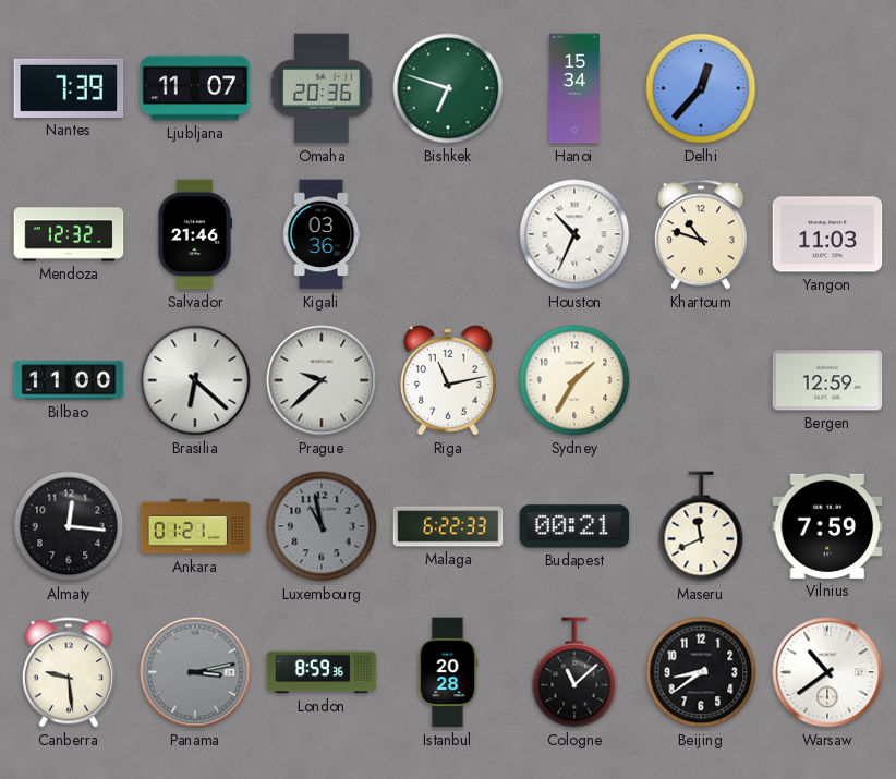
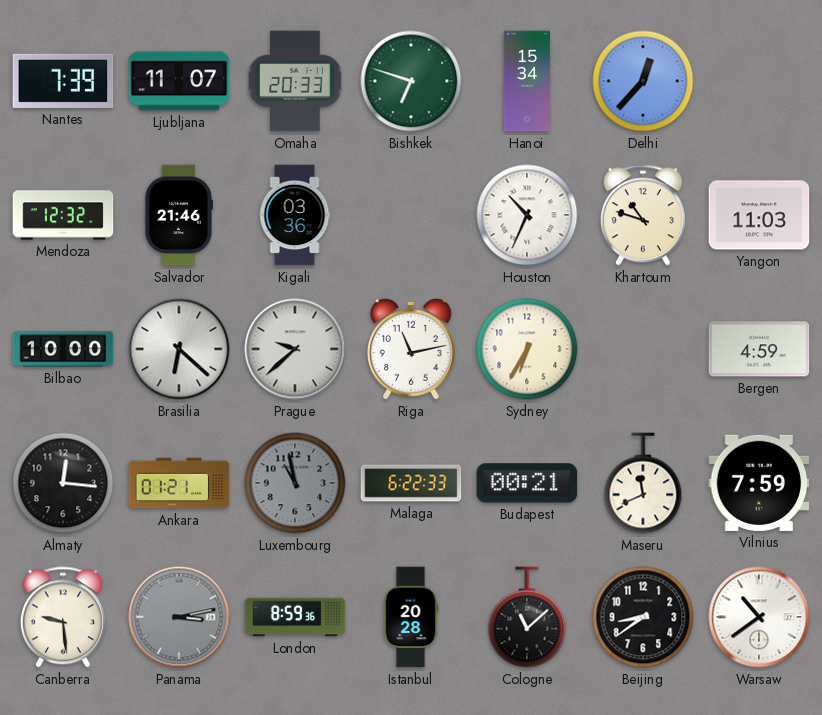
Omaha: 20:36 -> 20:33
Bilbao: 11:00 -> 10:00
Sydney: 1:35 -> 6:35
Bergen: 12:59 -> 4:59
